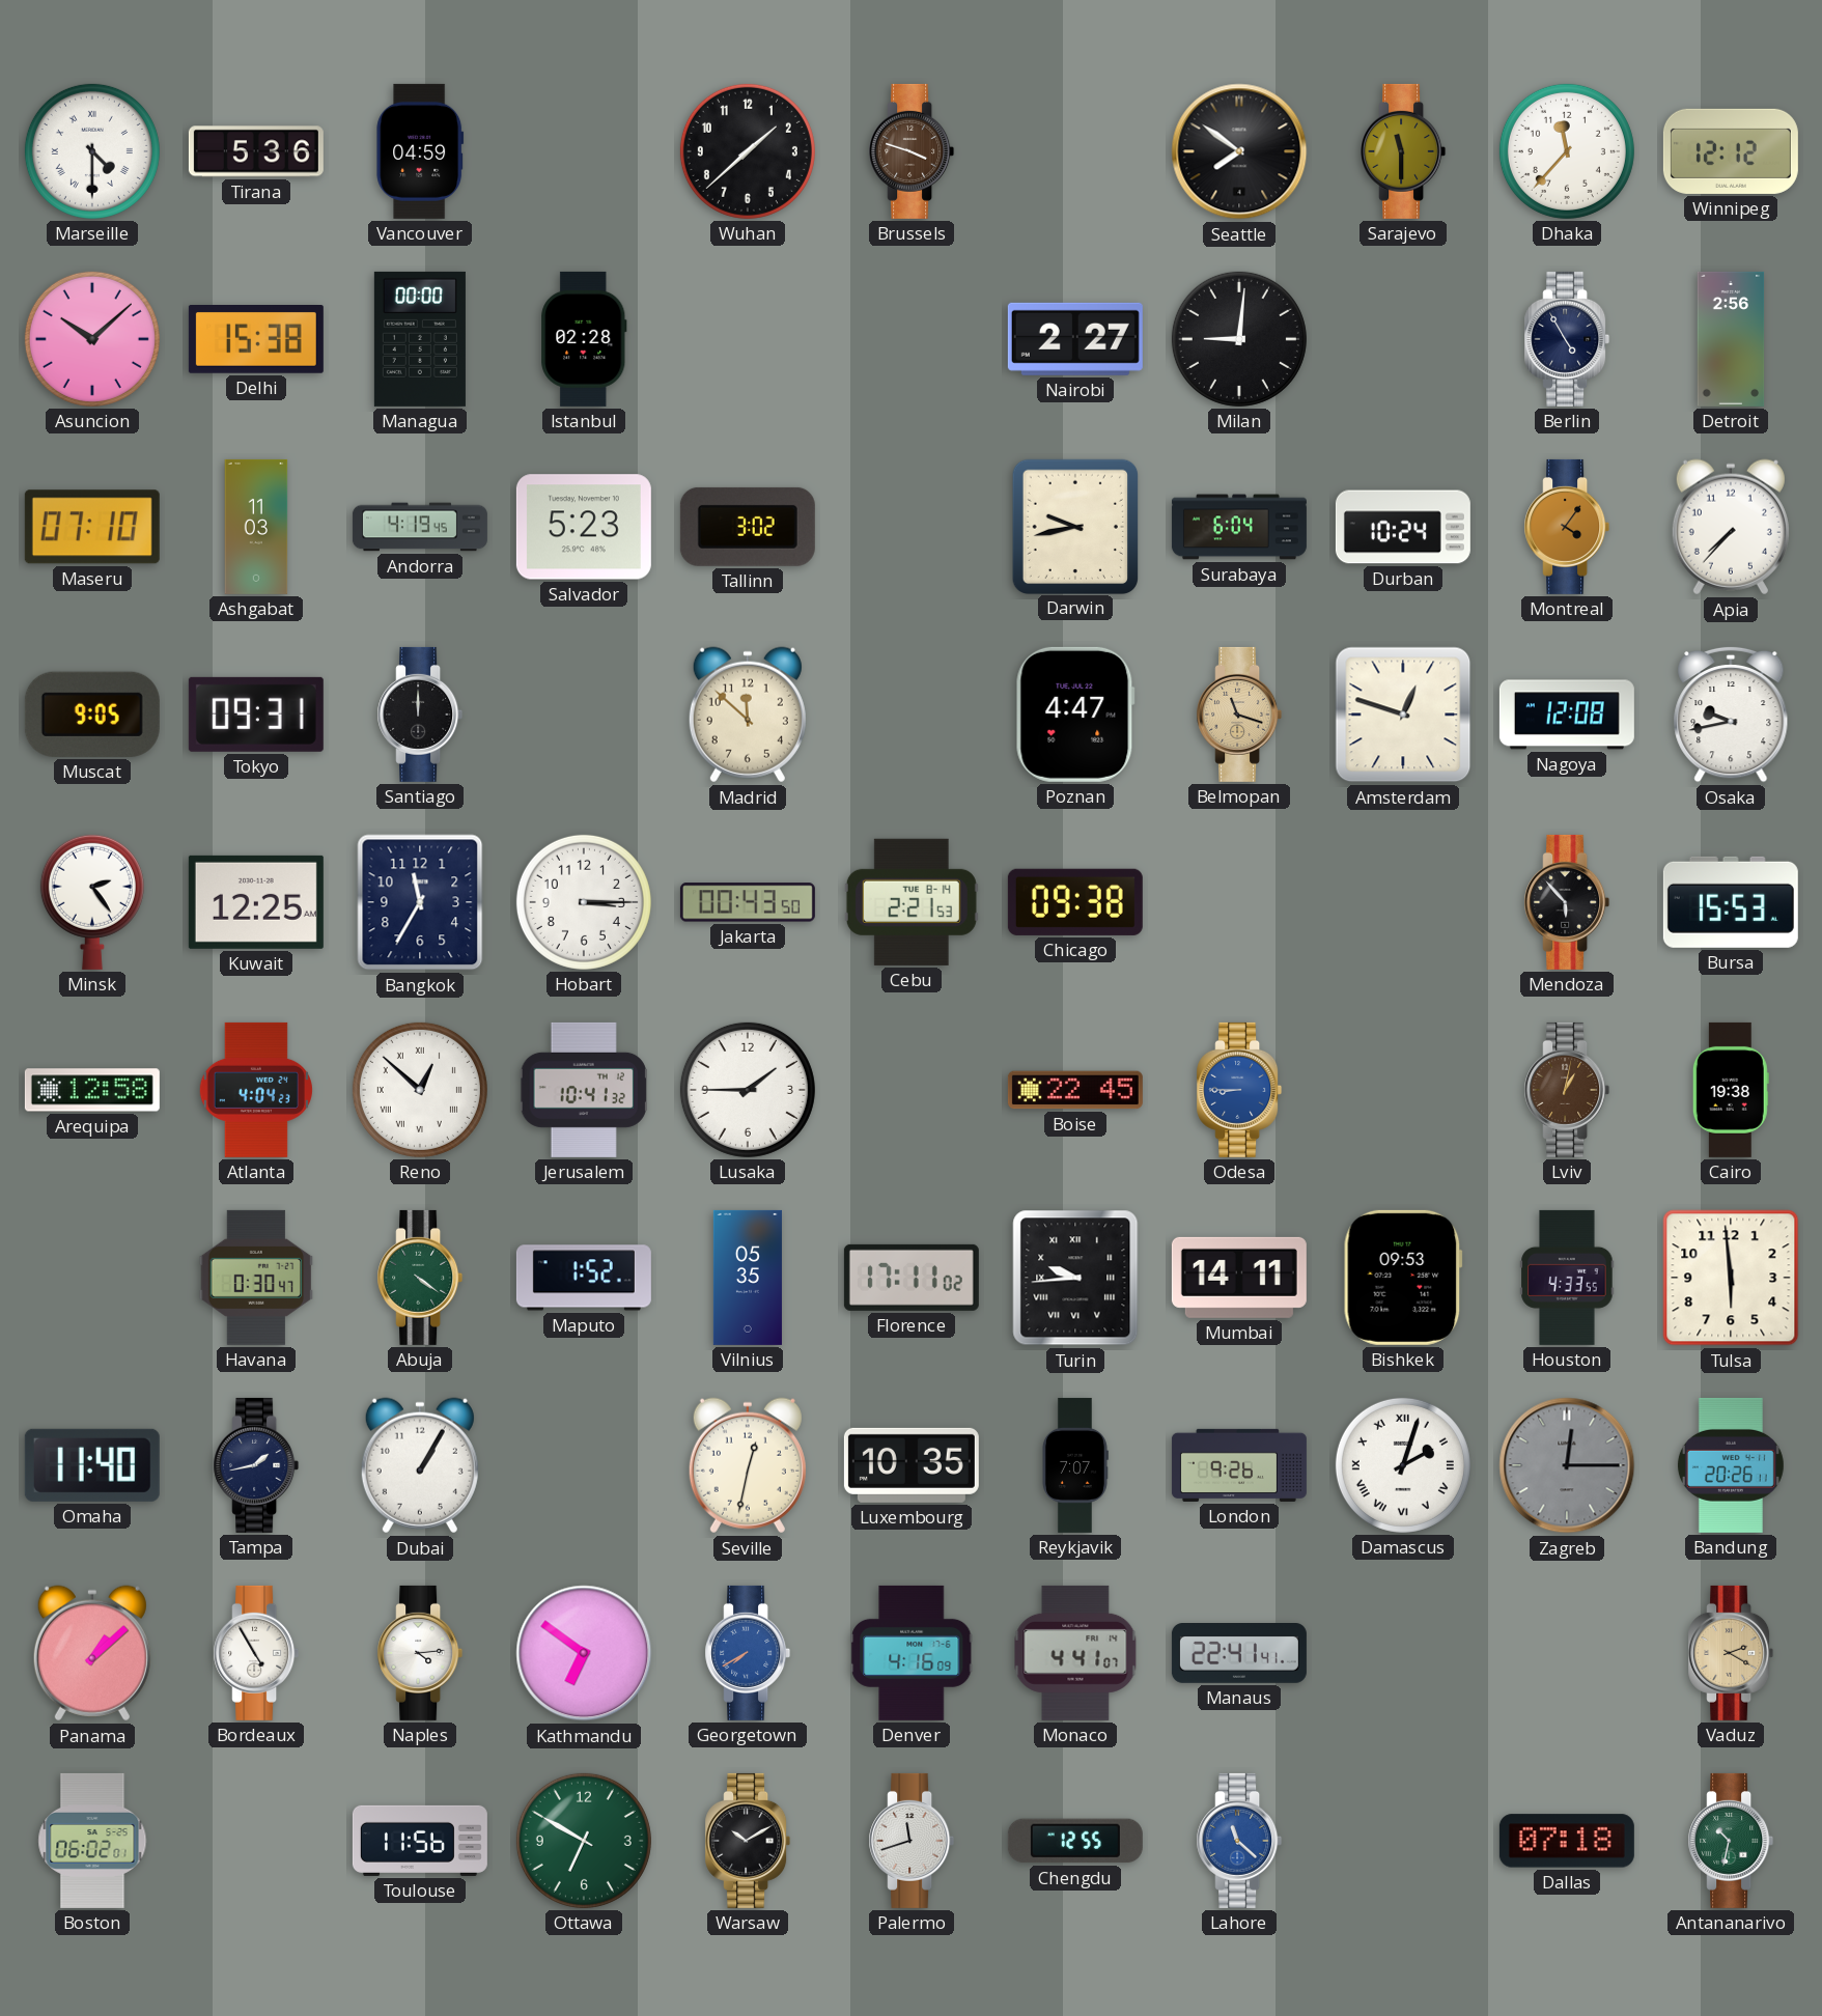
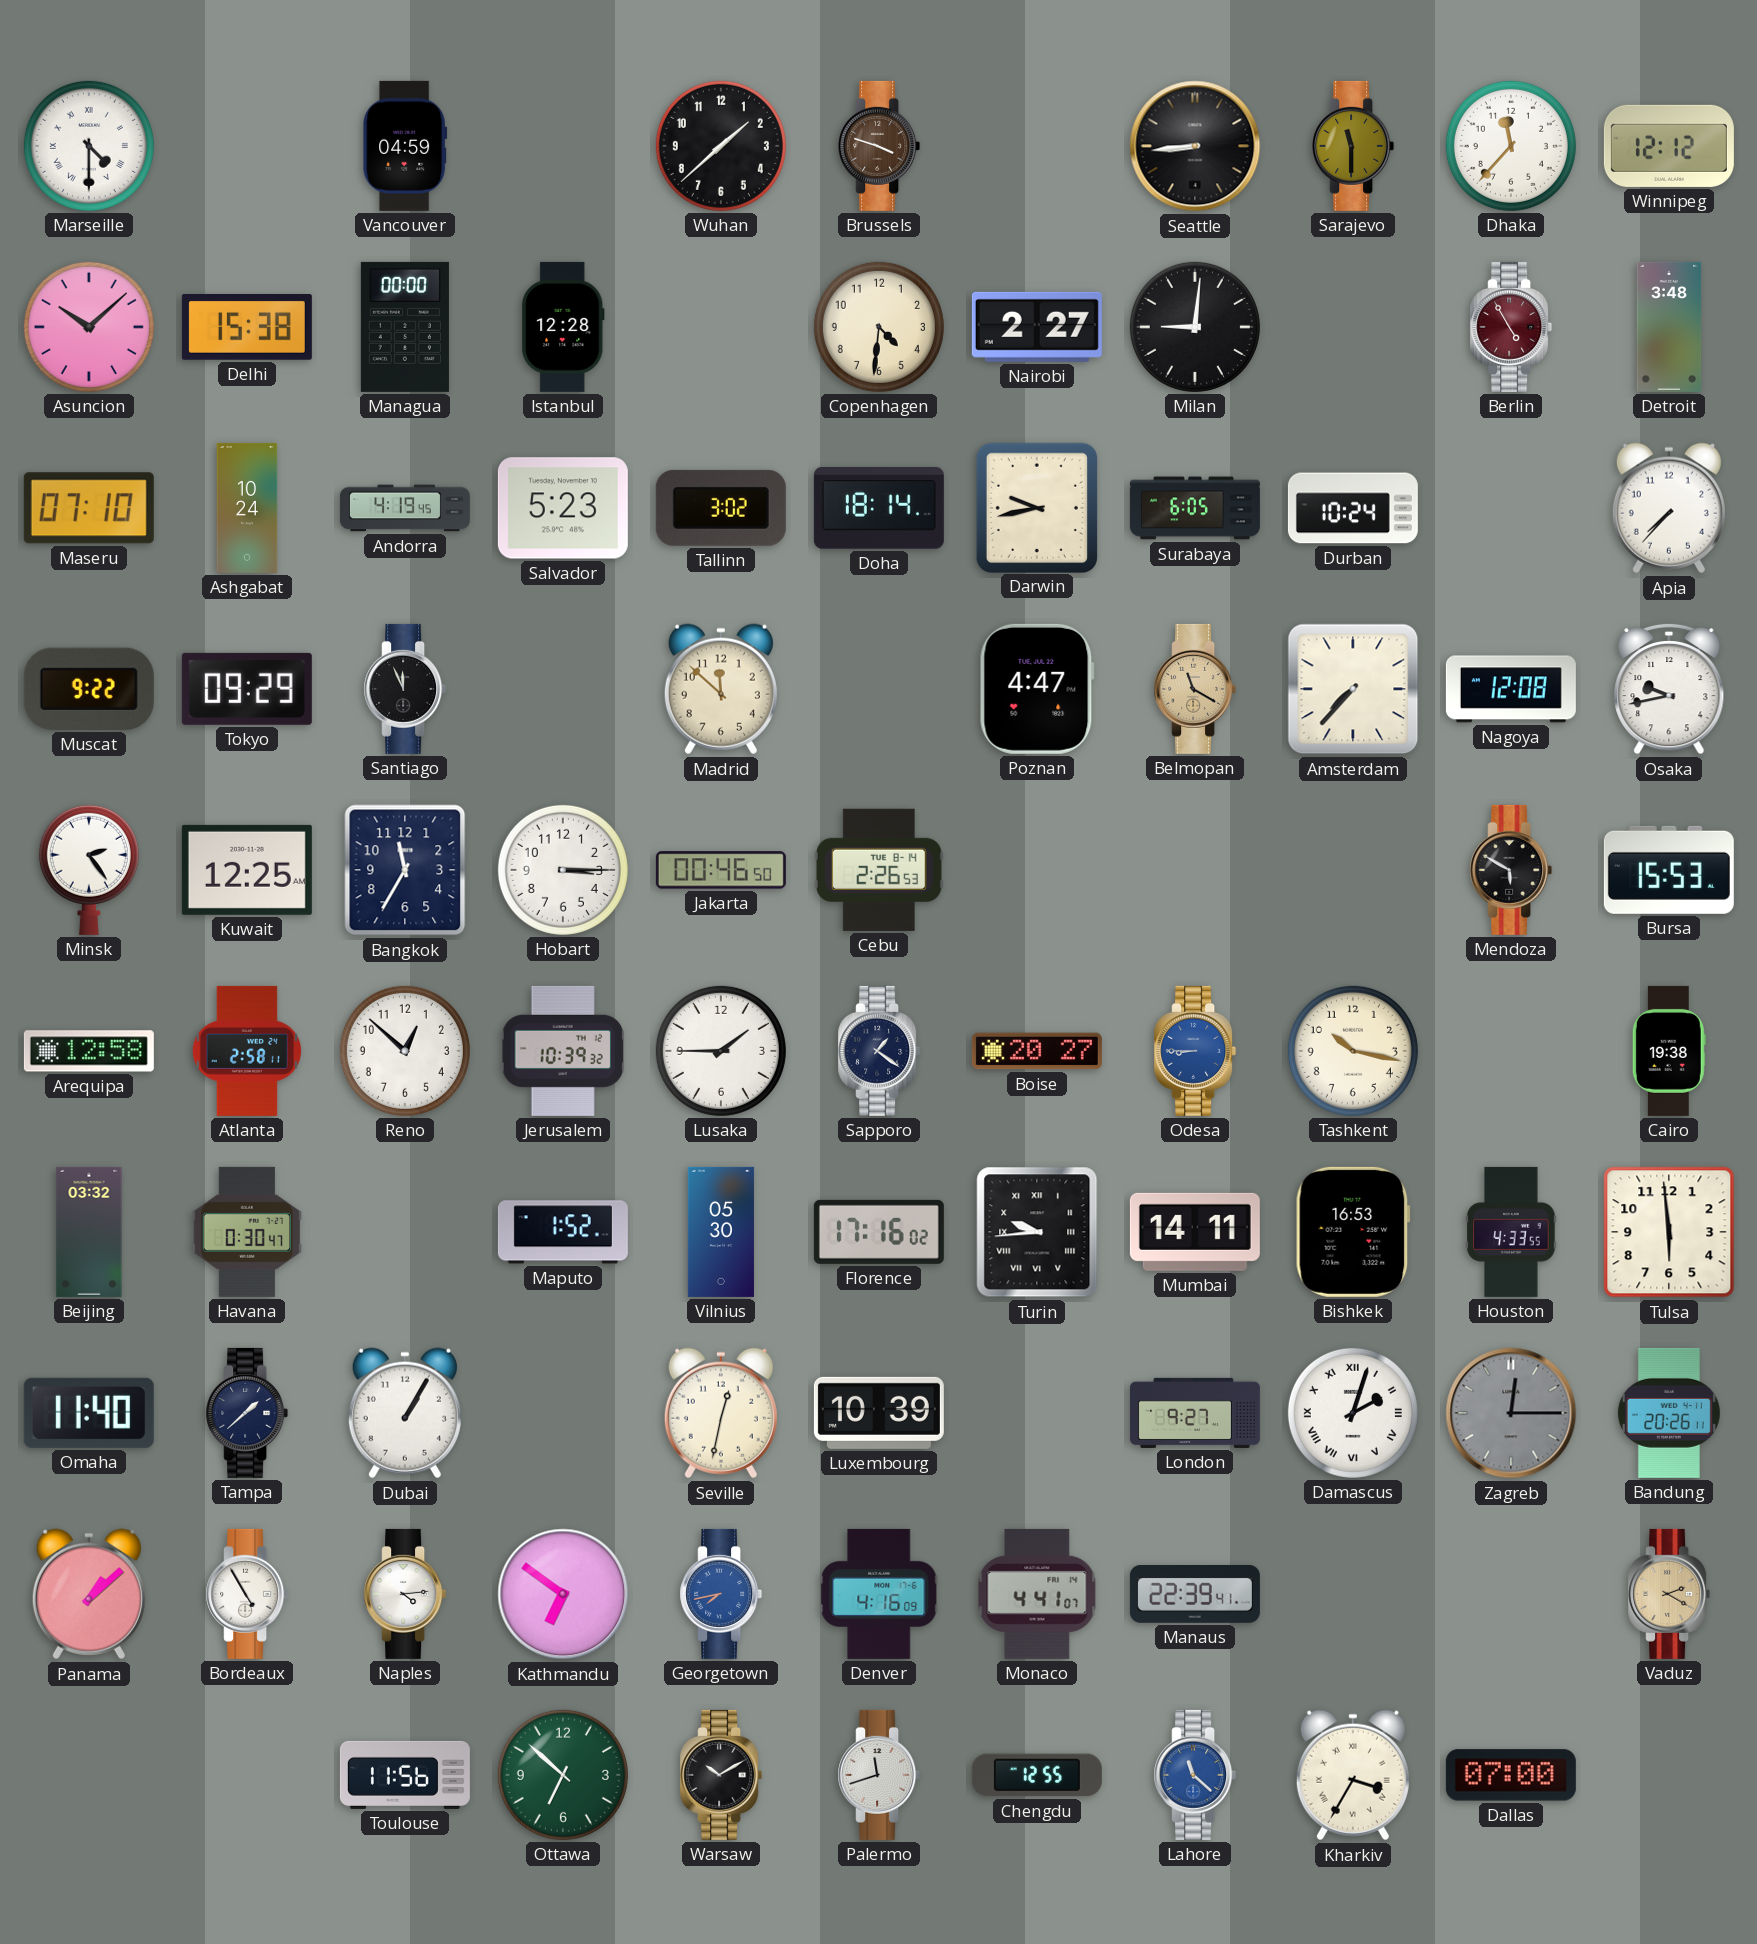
Tirana: 5:36 -> none
Seattle: 7:51 -> 8:44
Istanbul: 02:28 -> 12:28
Copenhagen: none -> 4:31
Berlin dial: navy -> burgundy
Detroit: 2:56 -> 3:48
Ashgabat: 11:03 -> 10:24
Doha: none -> 18:14
Surabaya: 6:04 -> 6:05
Montreal: 4:06 -> none
Muscat: 9:05 -> 9:22
Tokyo: 09:31 -> 09:29
Santiago: 12:00 -> 11:56
Belmopan: 11:18 -> 11:20
Amsterdam: 12:48 -> 7:37
Jakarta: 00:43 -> 00:46
Cebu: 2:21 -> 2:26
Chicago: 09:38 -> none
Mendoza: 5:53 -> 5:50
Atlanta: 4:04 -> 2:58
Reno numerals: Roman -> Arabic
Jerusalem: 10:41 -> 10:39
Sapporo: none -> 1:21
Boise: 22:45 -> 20:27
Tashkent: none -> 10:17
Lviv: 1:02 -> none
Beijing: none -> 03:32
Abuja: 4:21 -> none
Vilnius: 05:35 -> 05:30
Florence: 17:11 -> 17:16
Bishkek: 09:53 -> 16:53
Tampa: 1:43 -> 1:38
Luxembourg: 10:35 -> 10:39
Reykjavik: 7:07 -> none
London: 9:26 -> 9:27
Georgetown: 7:40 -> 7:43
Manaus: 22:41 -> 22:39
Boston: 06:02 -> none
Ottawa: 6:50 -> 6:52
Kharkiv: none -> 3:35
Dallas: 07:18 -> 07:00
Antananarivo: 10:32 -> none
